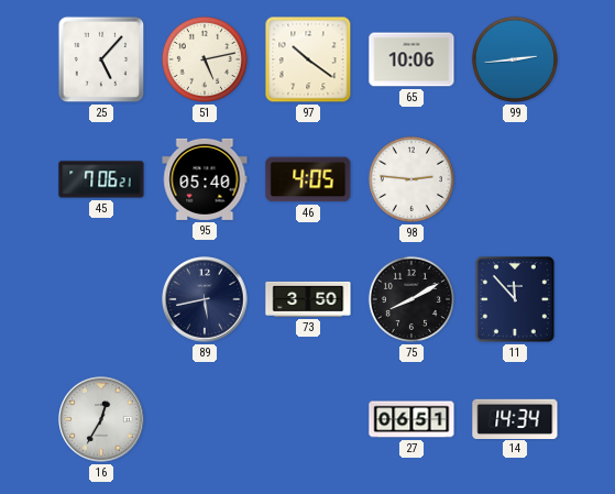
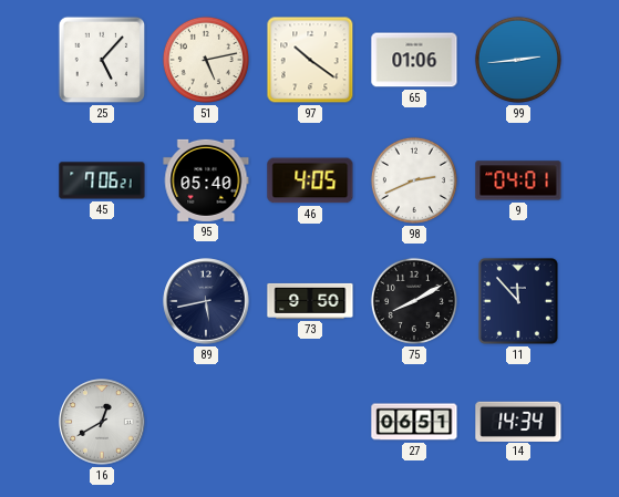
65: 10:06 -> 01:06
98: 2:46 -> 2:41
9: none -> 04:01
73: 3:50 -> 9:50
16: 12:35 -> 12:40
